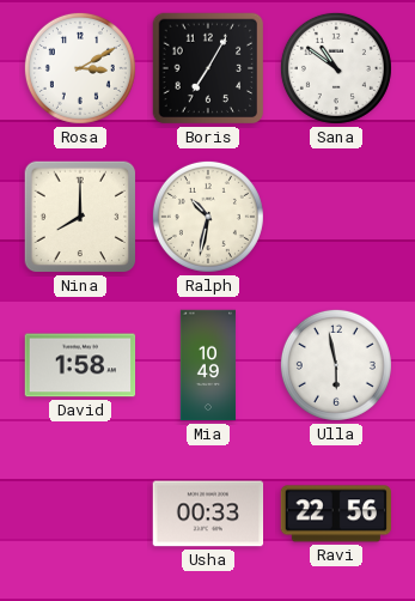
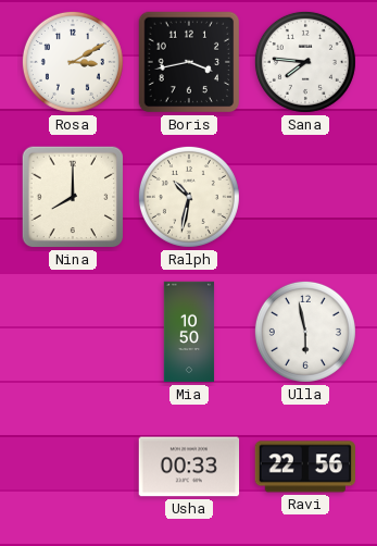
Boris: 7:05 -> 3:43
Sana: 10:51 -> 7:46
David: 1:58 -> none
Mia: 10:49 -> 10:50
